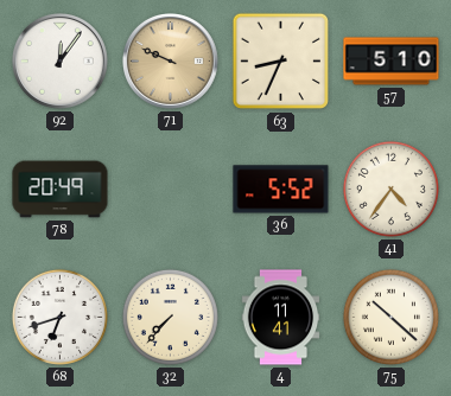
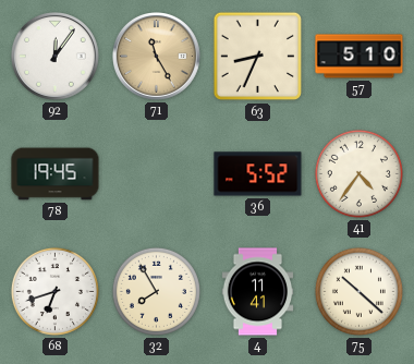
71: 9:49 -> 11:25
78: 20:49 -> 19:45
32: 7:37 -> 7:55
